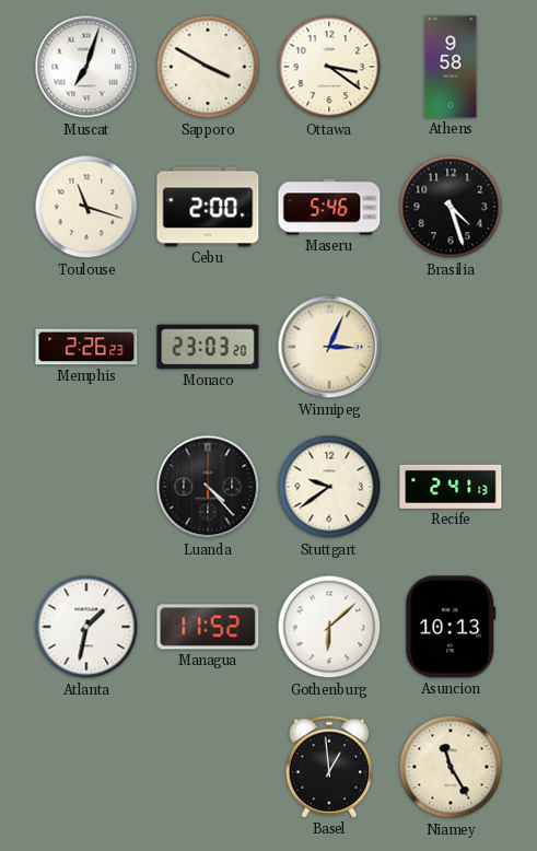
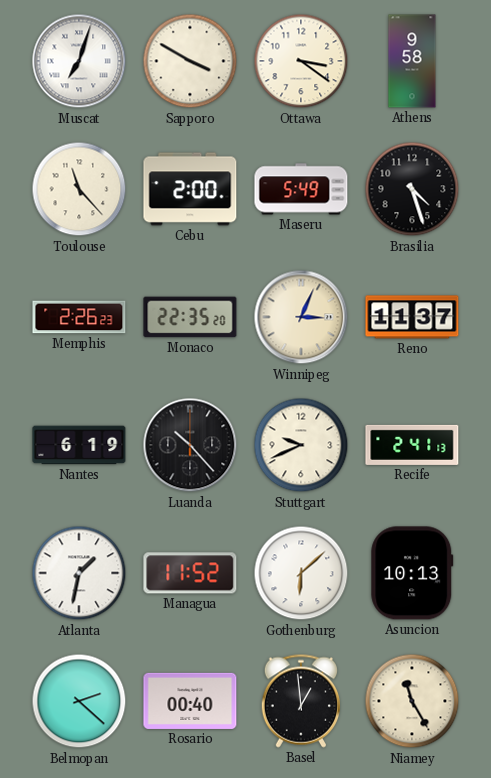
Toulouse: 11:18 -> 11:23
Maseru: 5:46 -> 5:49
Monaco: 23:03 -> 22:35
Reno: none -> 11:37
Nantes: none -> 6:19
Luanda: 4:23 -> 10:23
Stuttgart: 9:39 -> 9:41
Belmopan: none -> 2:22
Rosario: none -> 00:40
